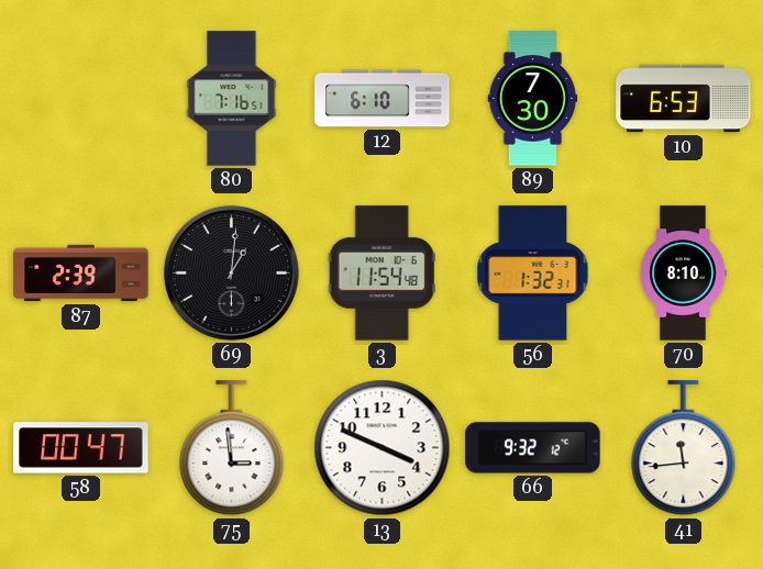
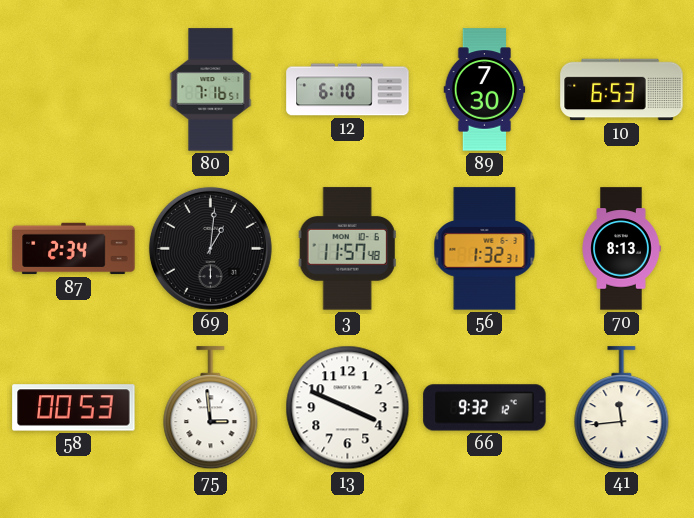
87: 2:39 -> 2:34
3: 11:54 -> 11:57
70: 8:10 -> 8:13
58: 00:47 -> 00:53
